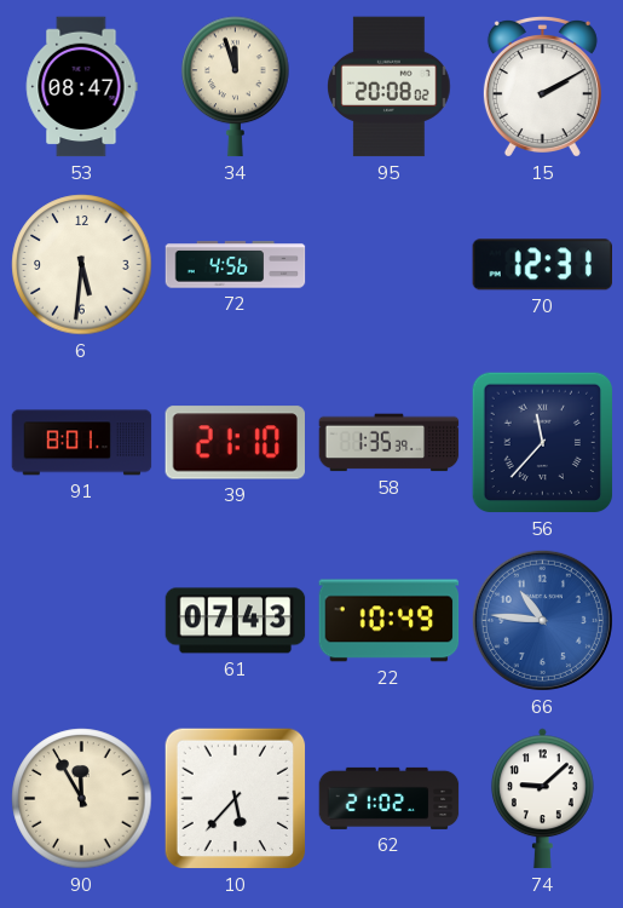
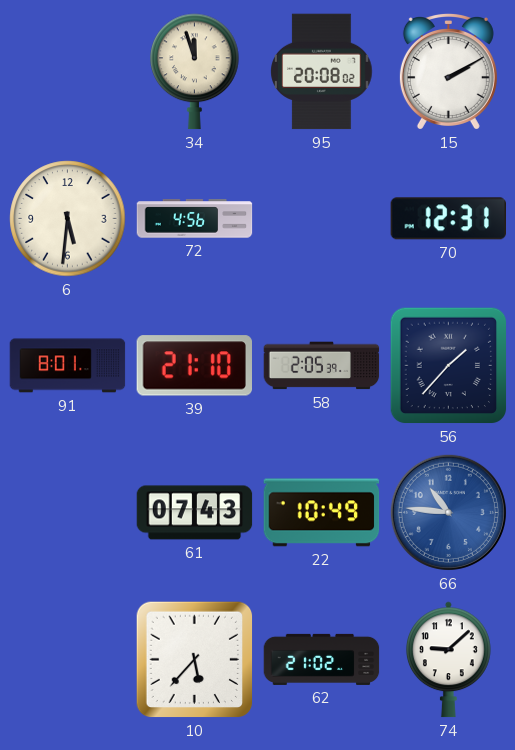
53: 08:47 -> none
58: 1:35 -> 2:05
56: 11:37 -> 1:37
90: 11:55 -> none
